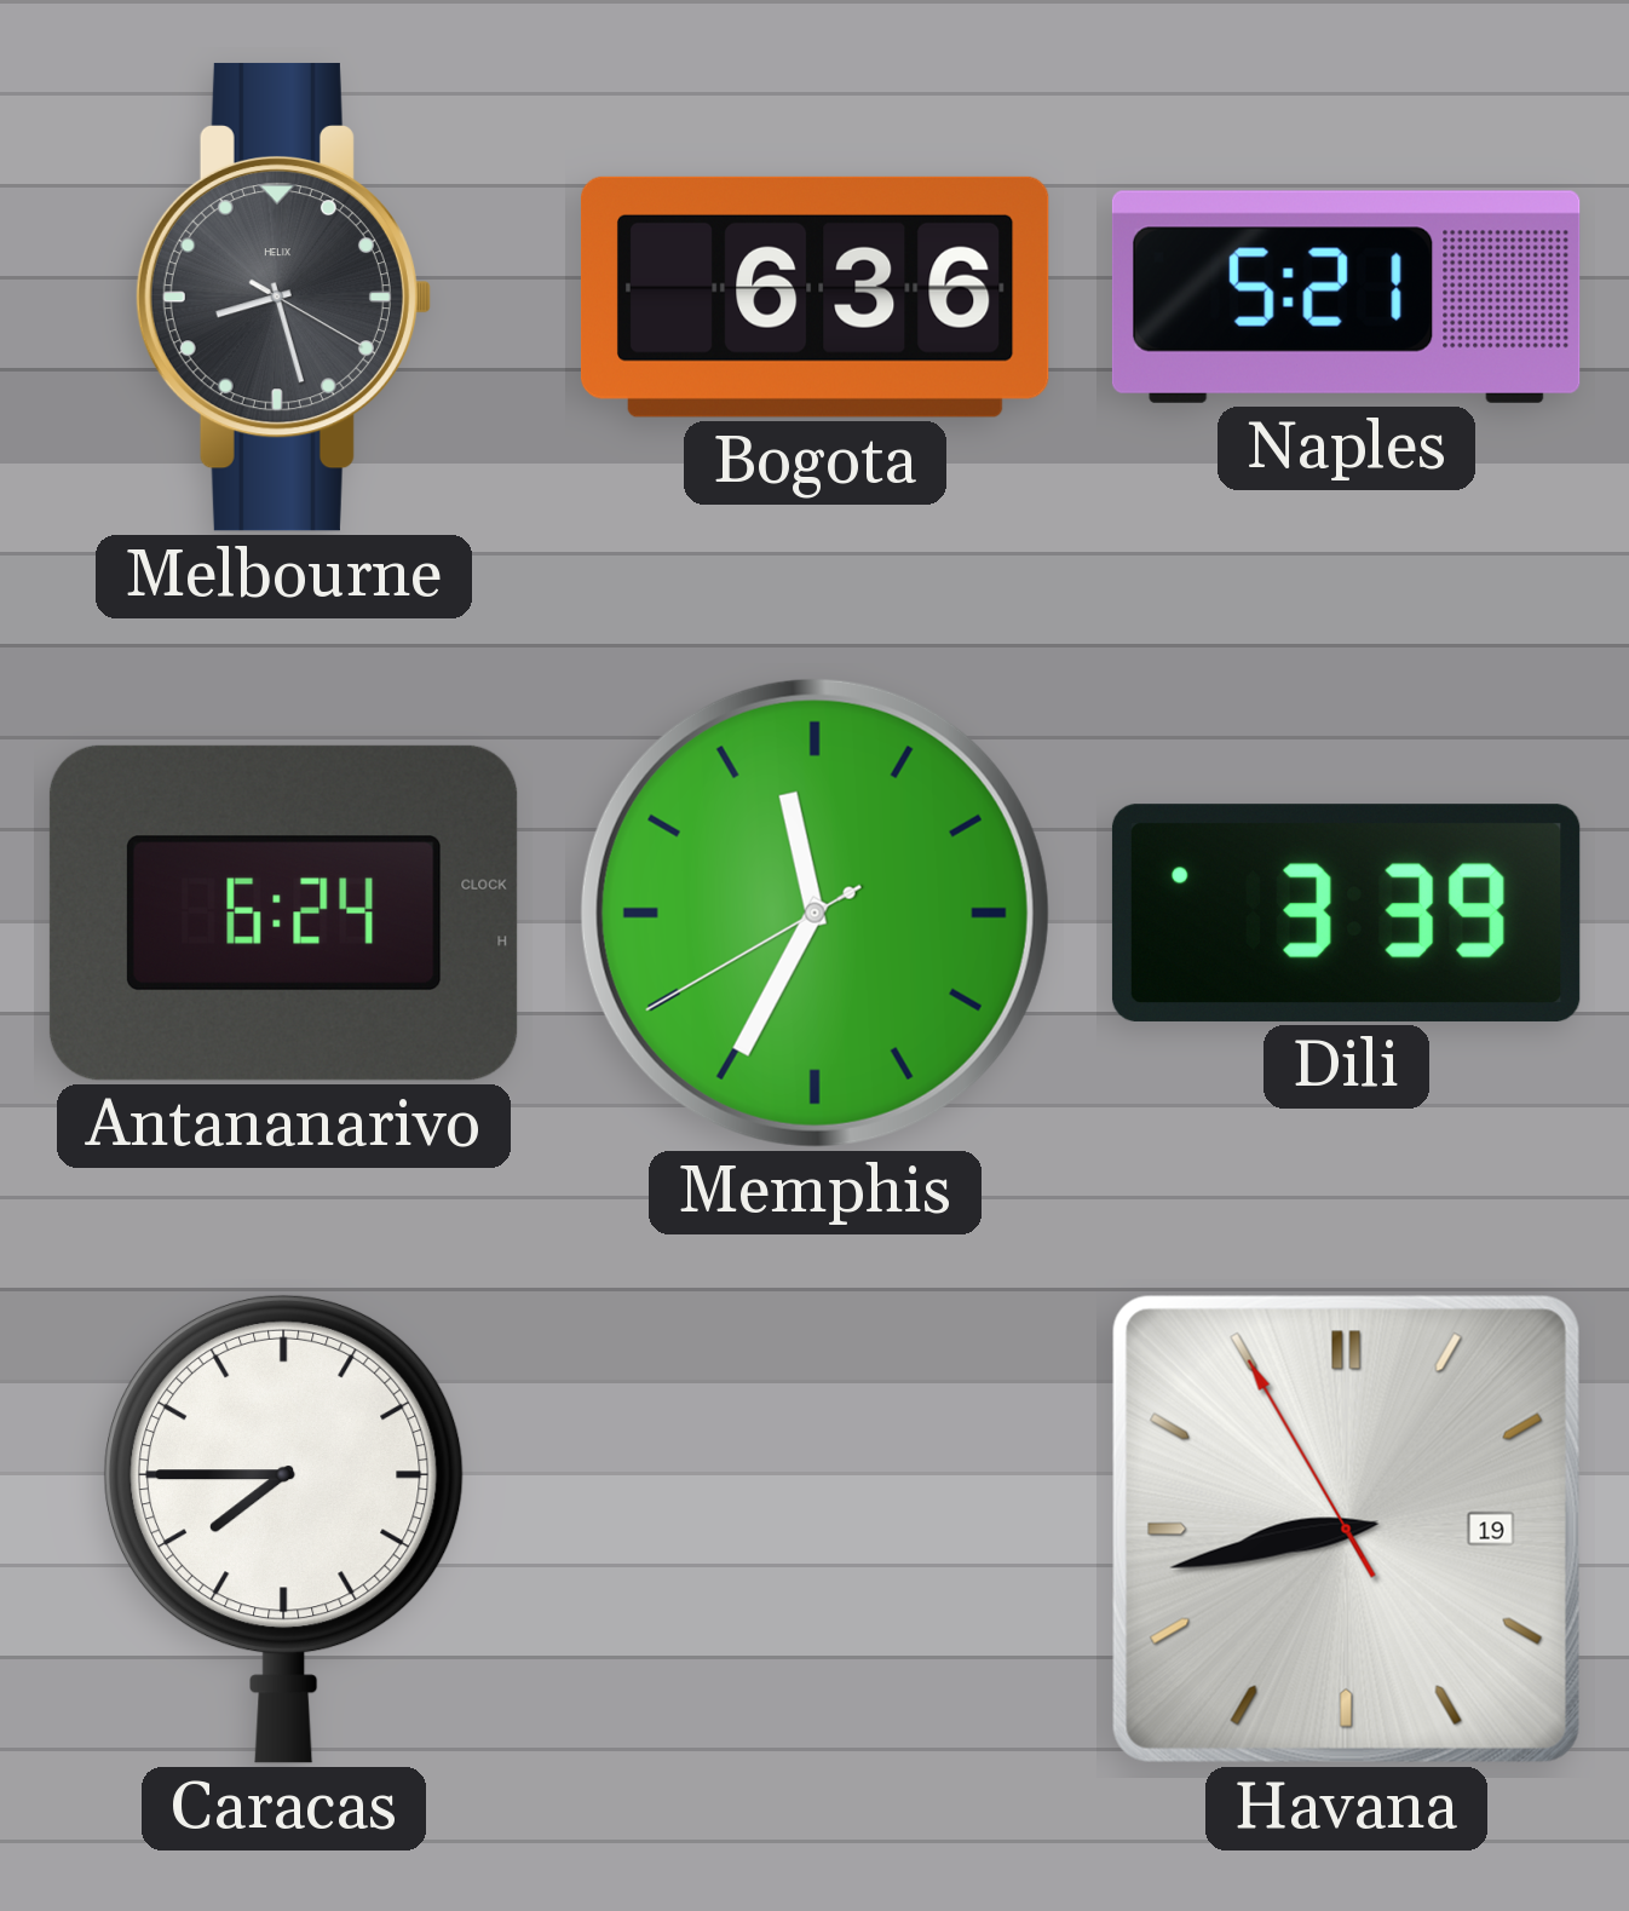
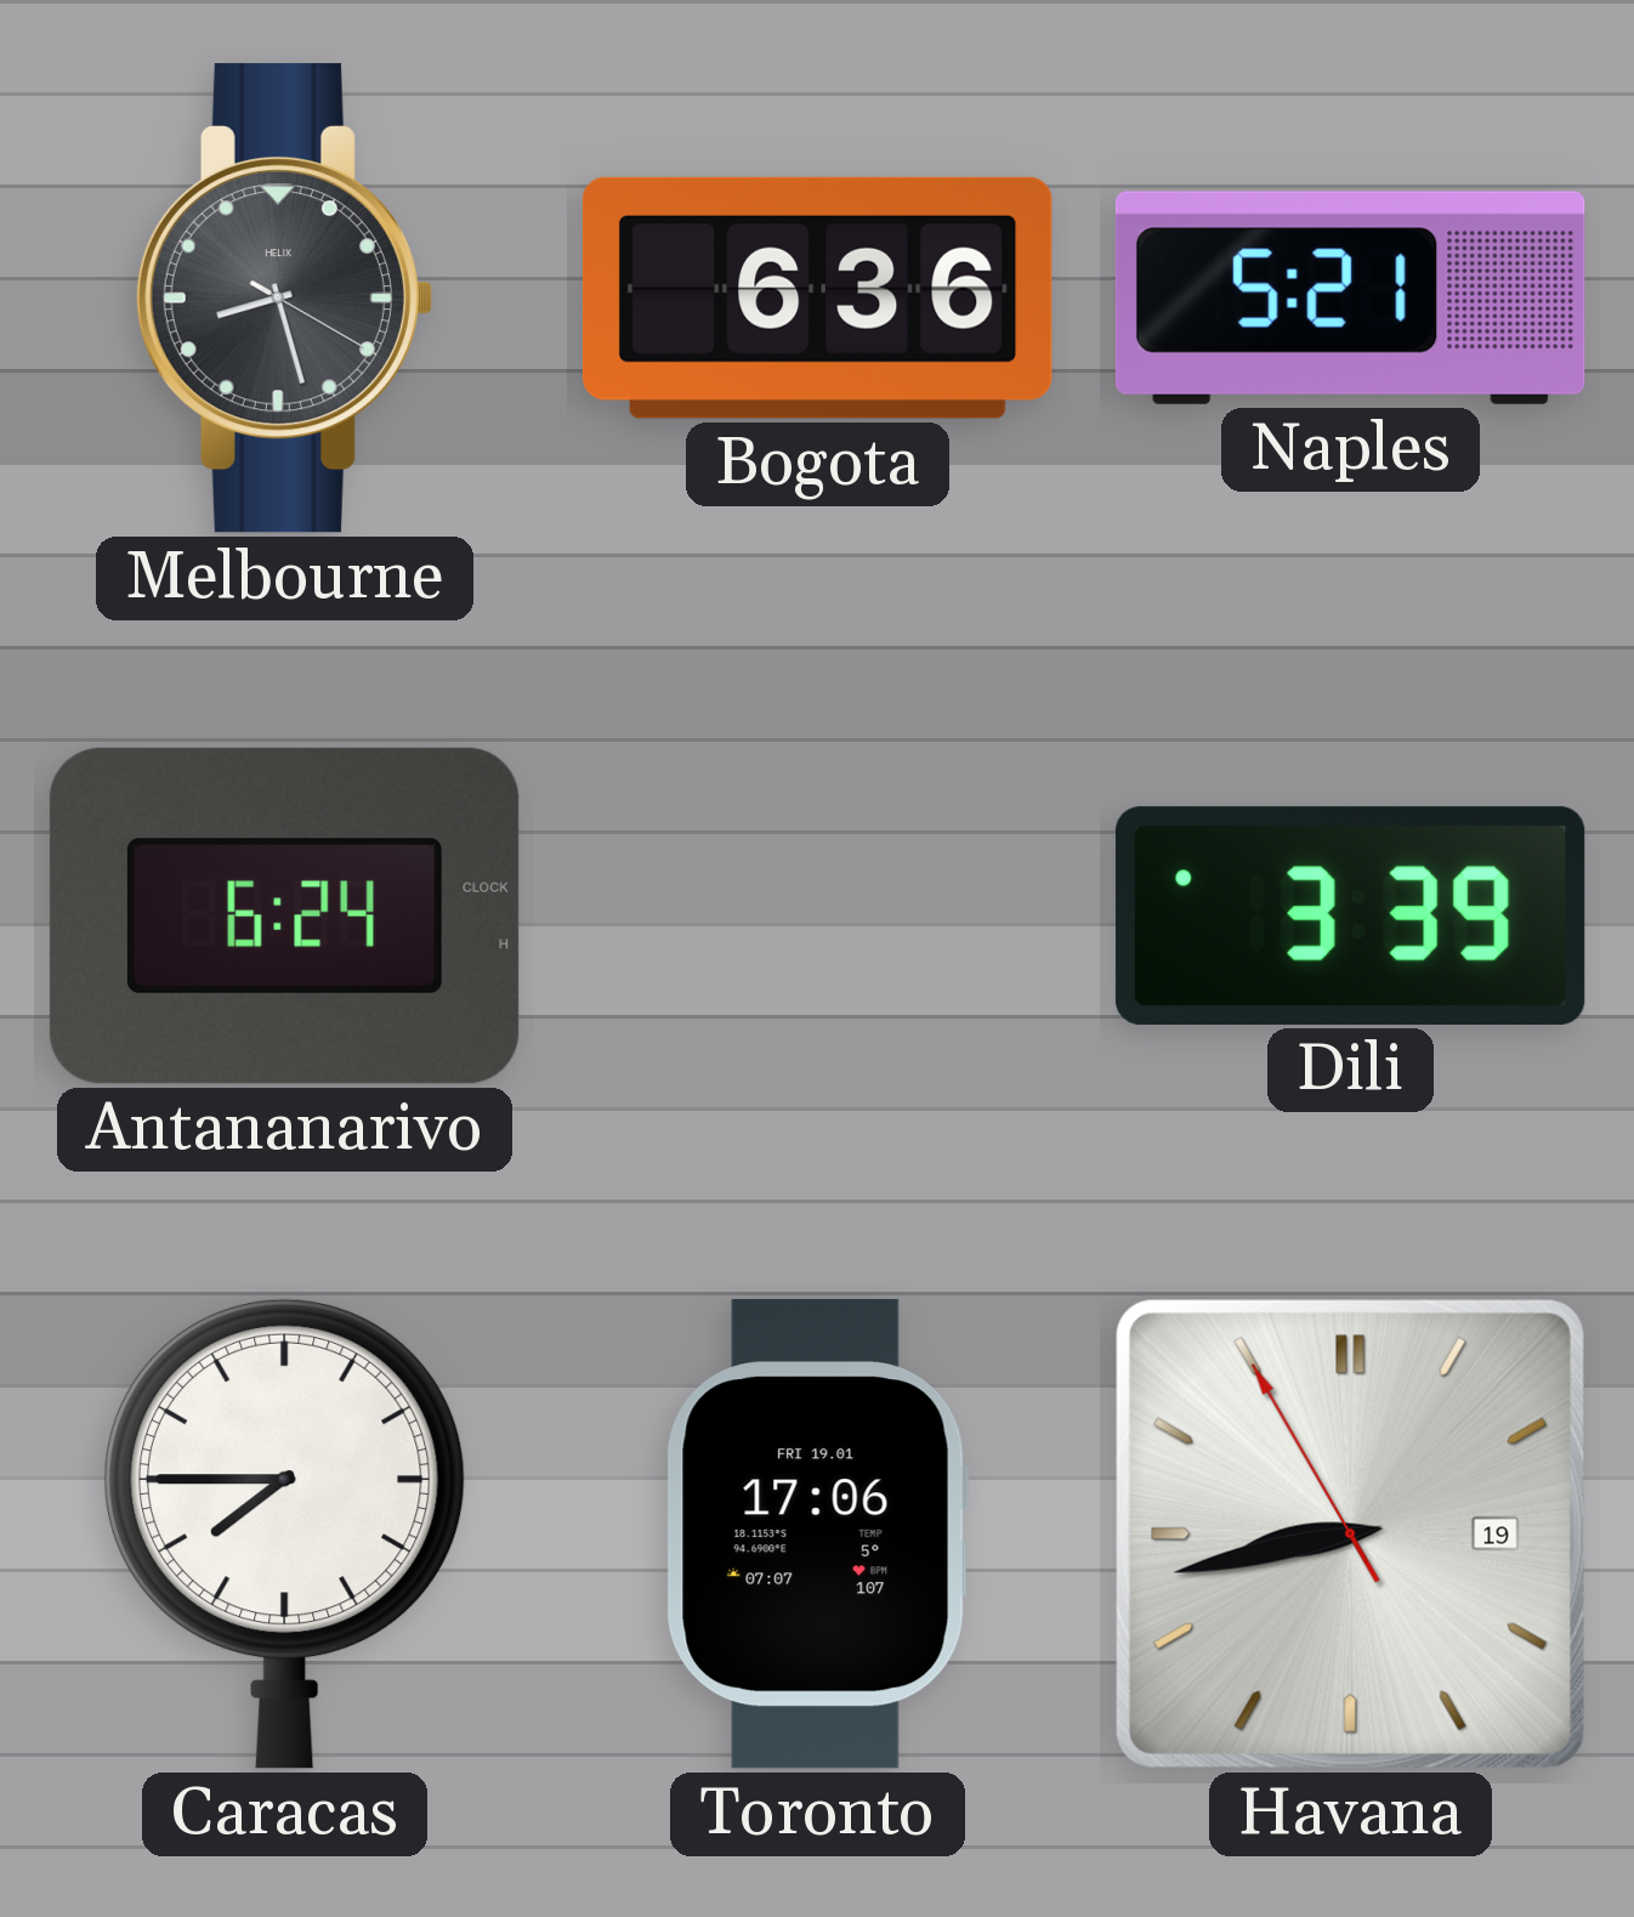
Memphis: 11:34 -> none
Toronto: none -> 17:06
